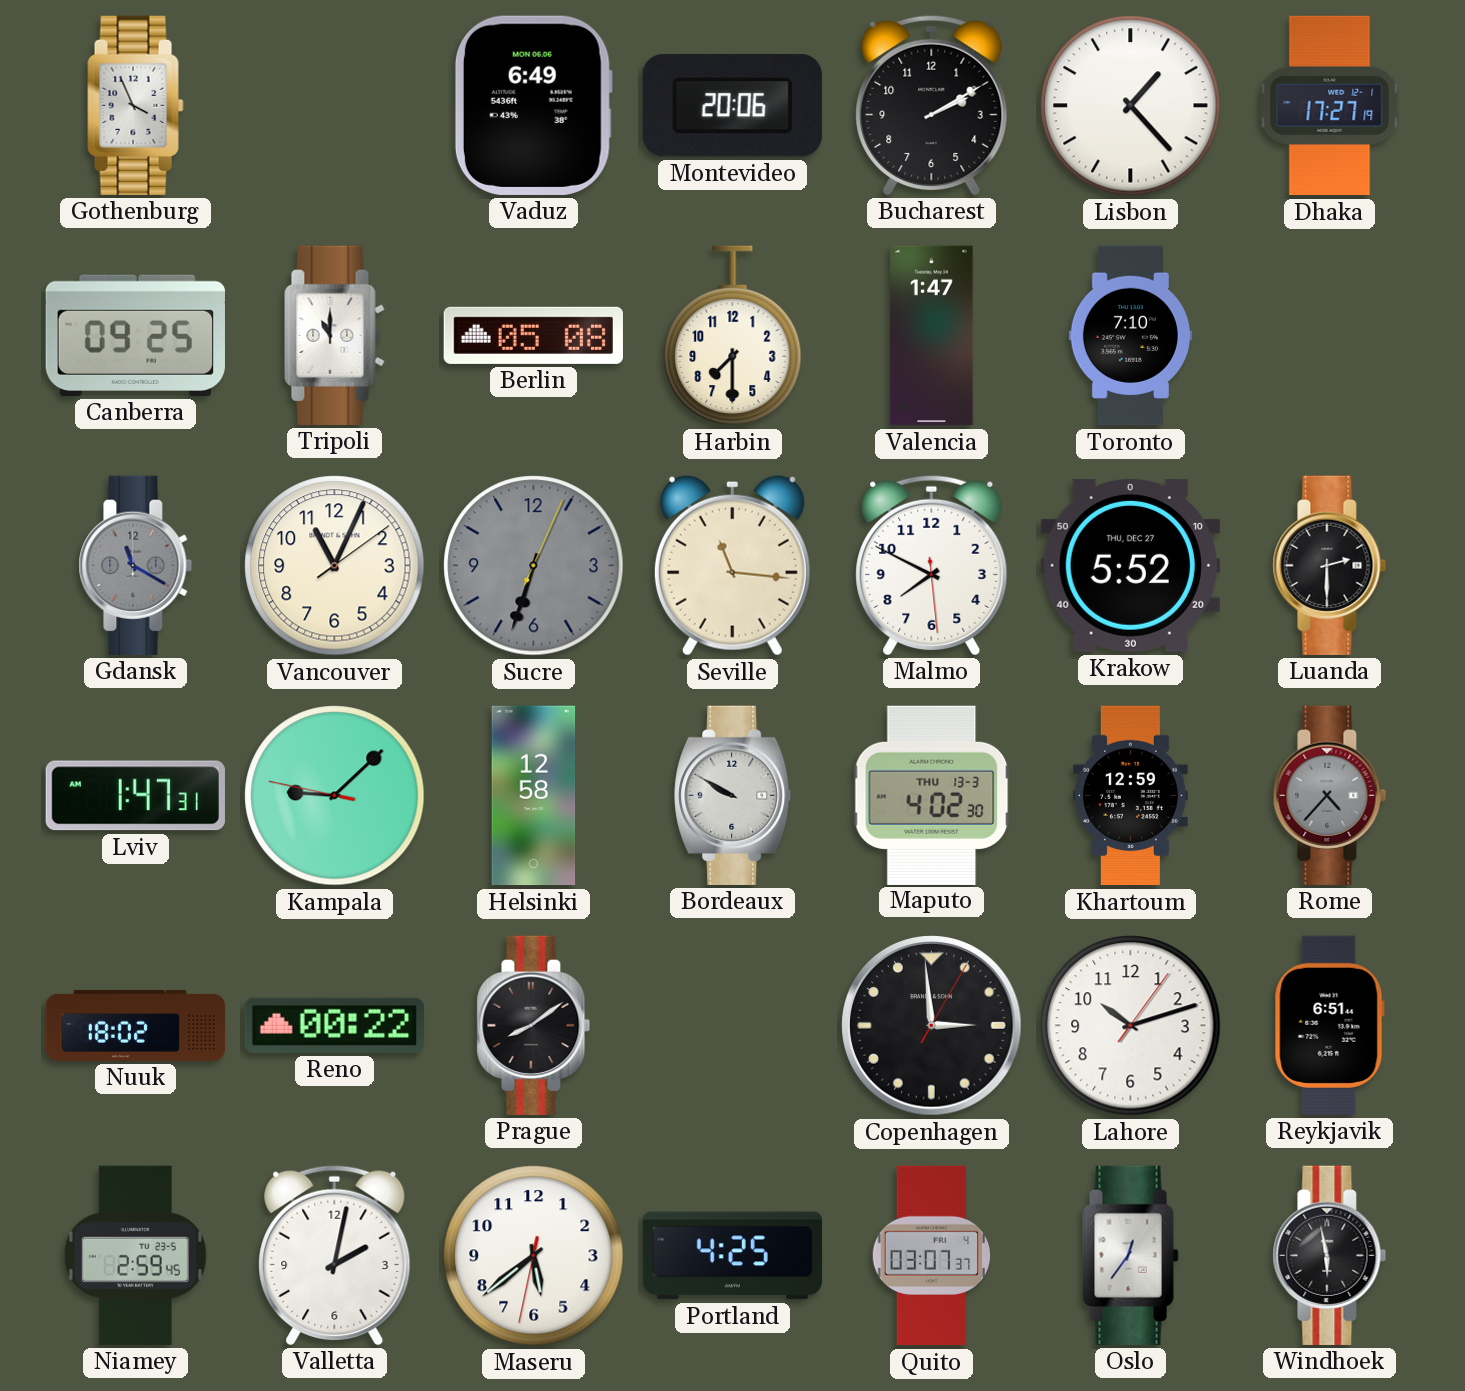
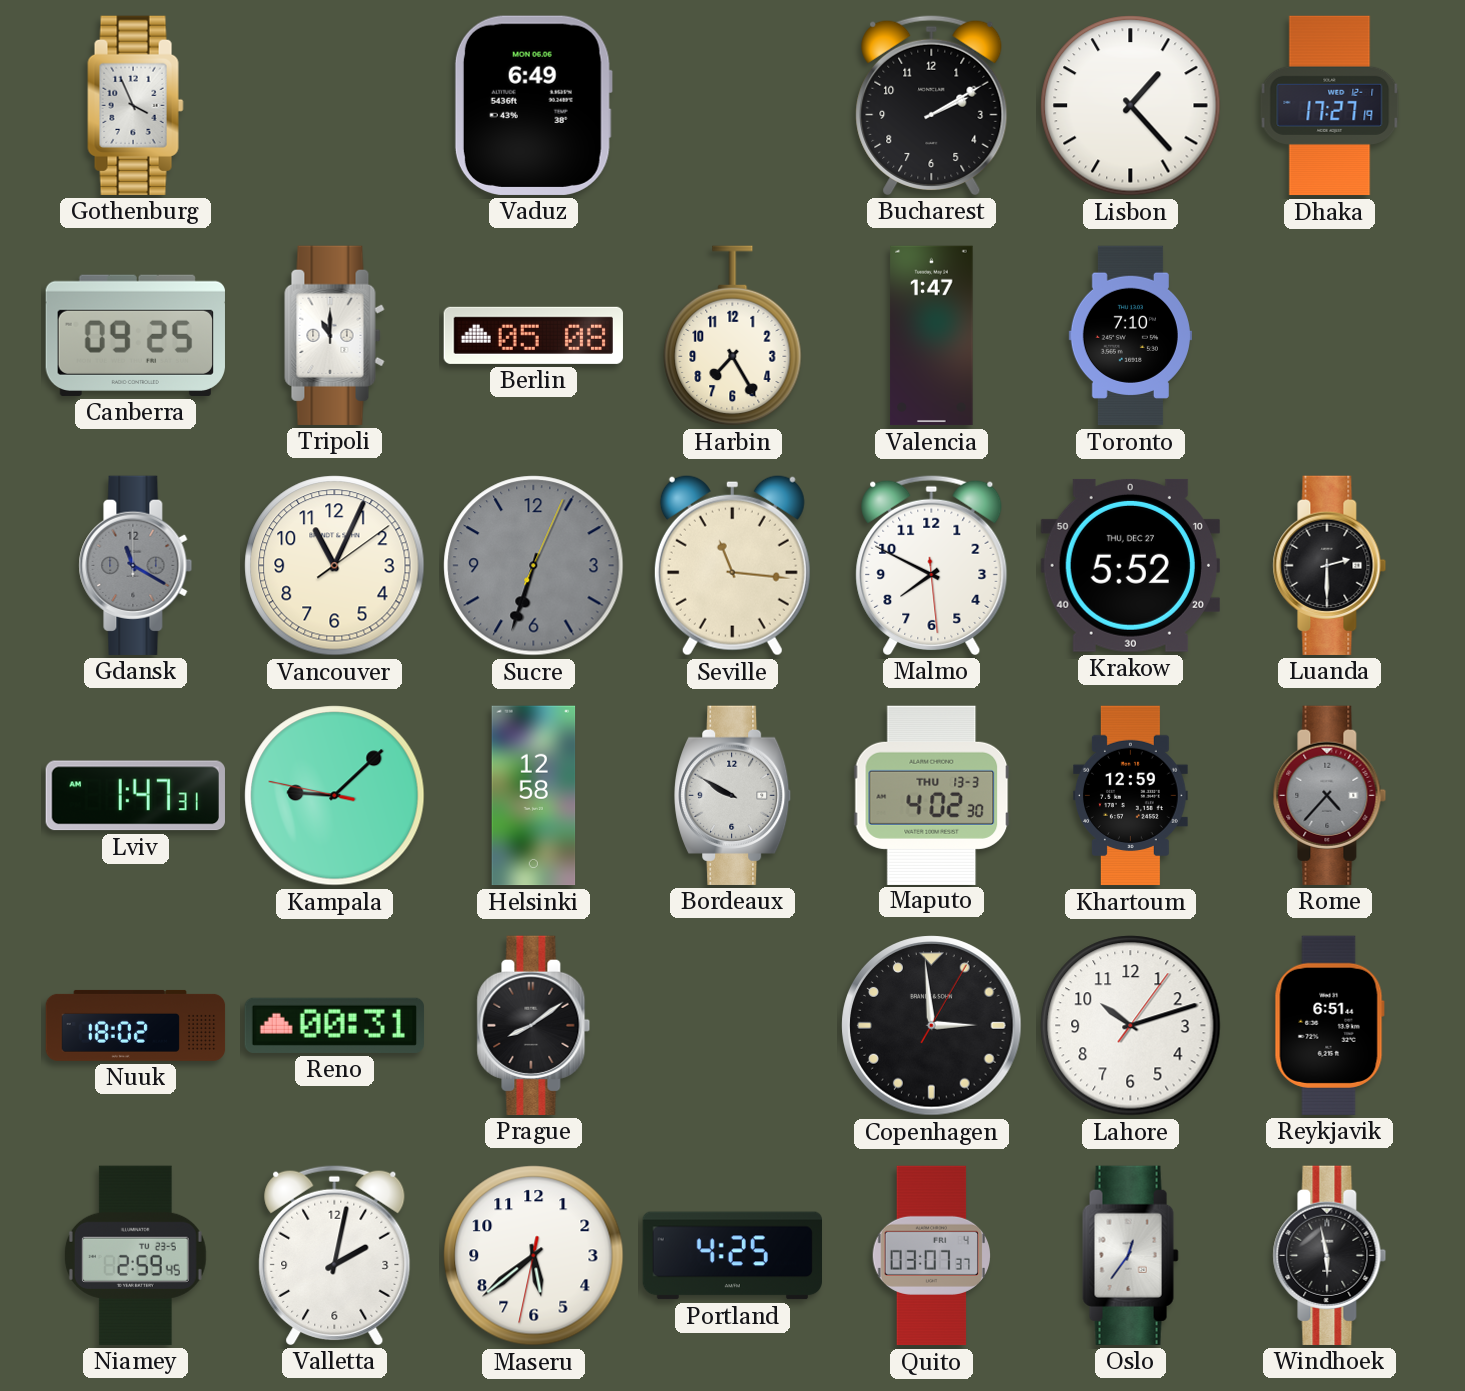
Montevideo: 20:06 -> none
Harbin: 7:30 -> 7:25
Reno: 00:22 -> 00:31
